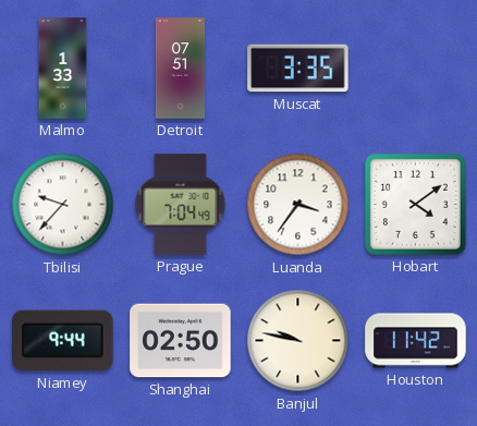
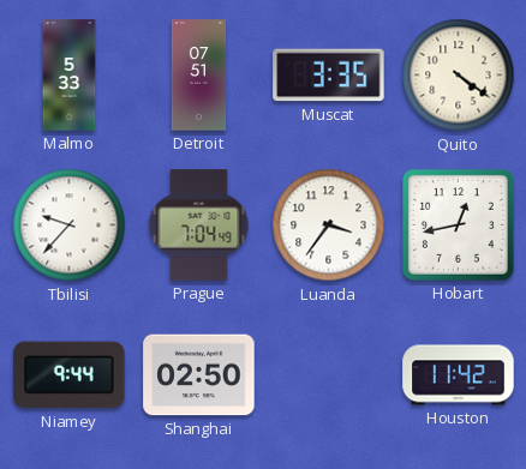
Malmo: 1:33 -> 5:33
Quito: none -> 4:21
Hobart: 4:09 -> 12:43
Banjul: 9:47 -> none
